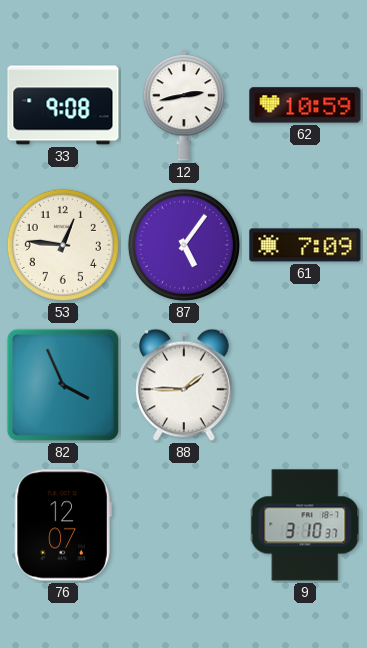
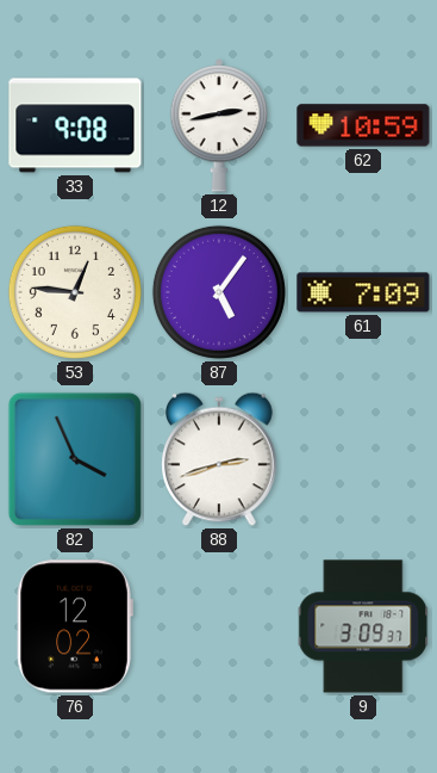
88: 1:45 -> 2:42
76: 12:07 -> 12:02
9: 3:10 -> 3:09
